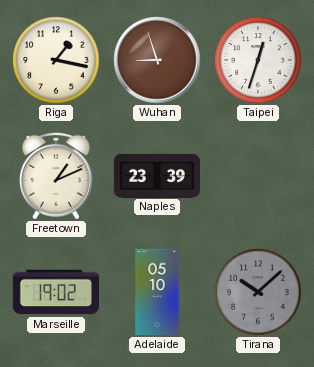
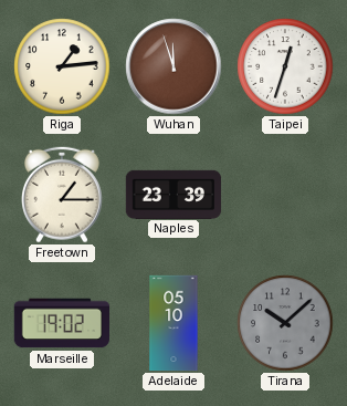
Riga: 1:17 -> 1:14
Wuhan: 8:57 -> 11:57
Freetown: 1:11 -> 1:15
